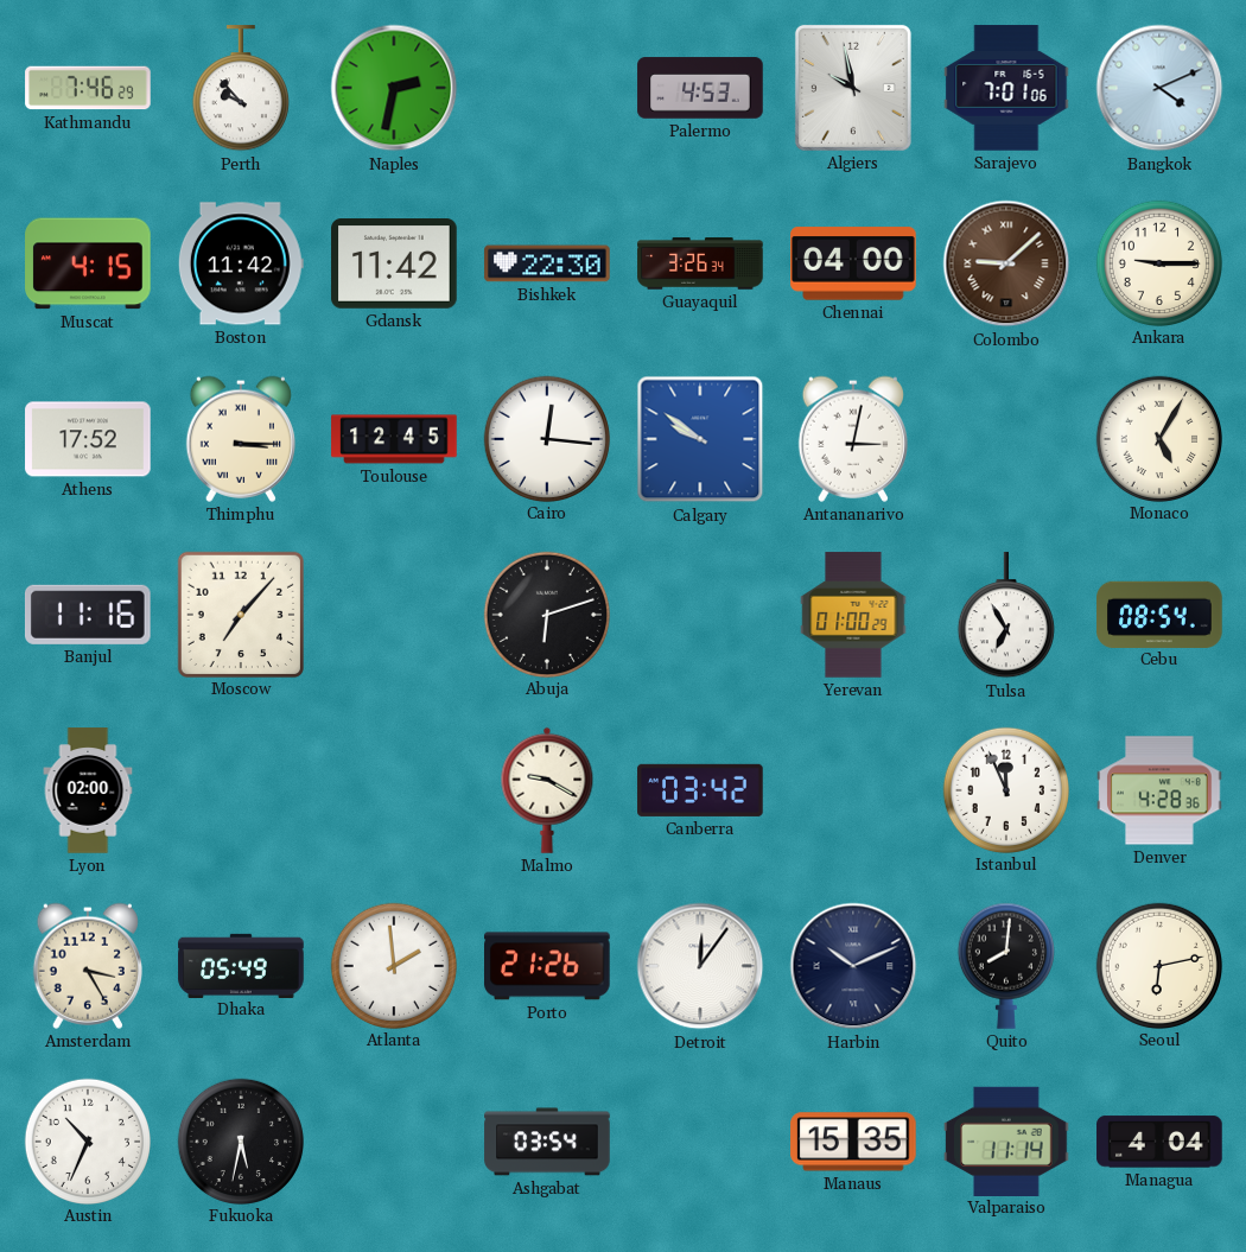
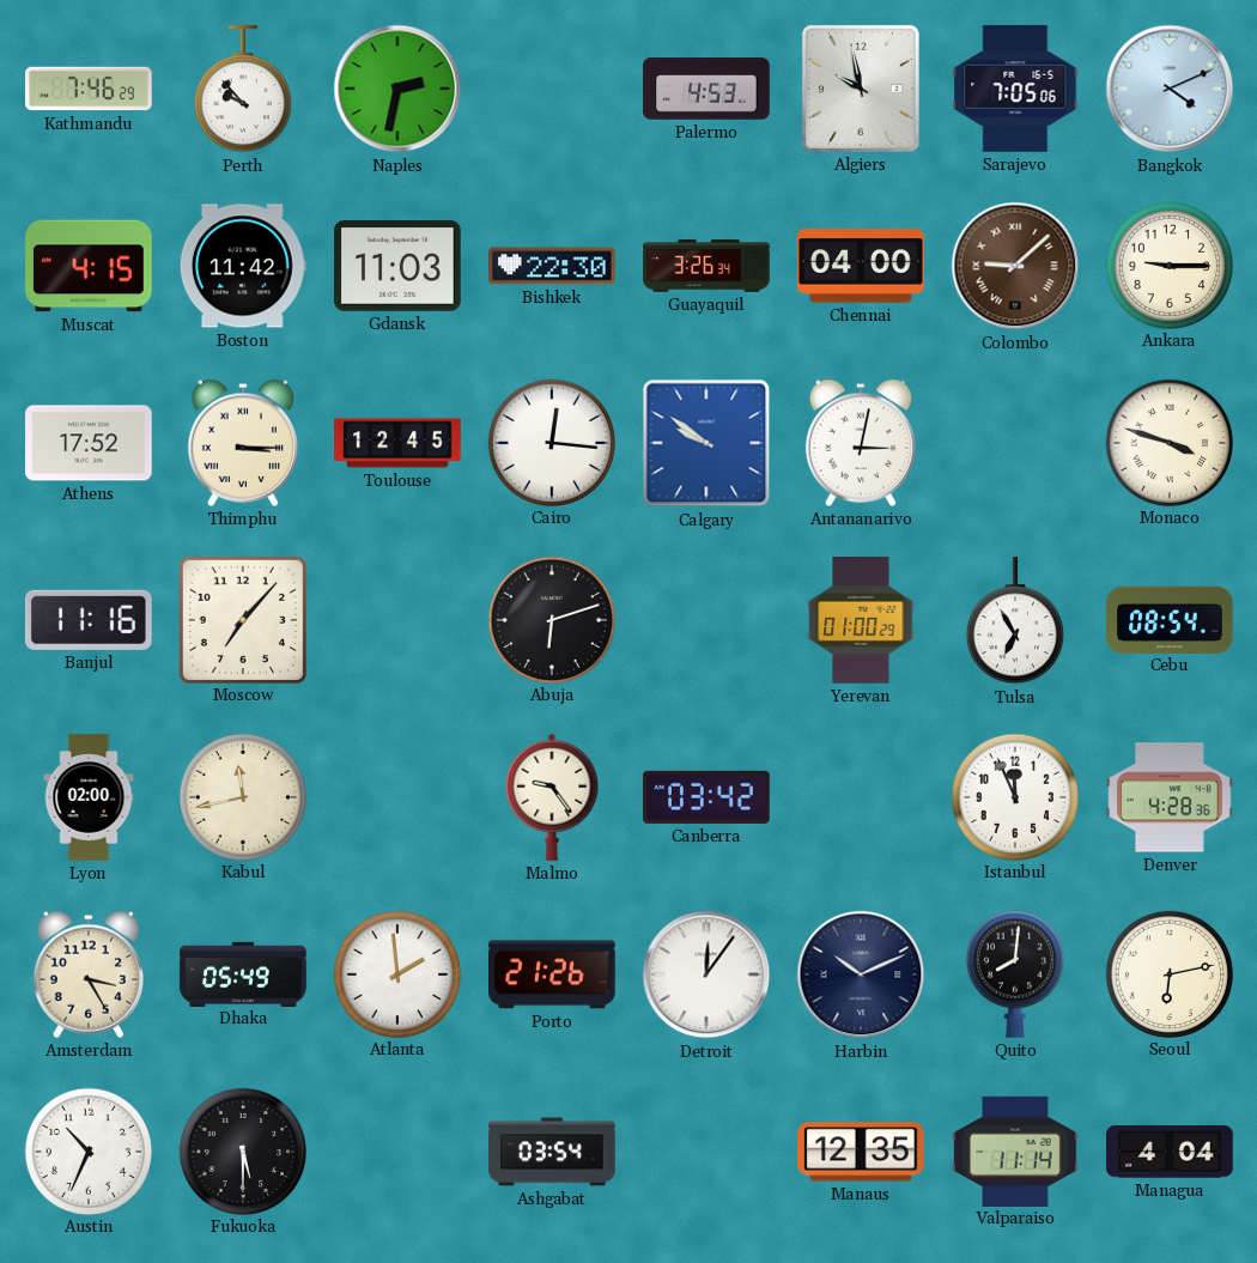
Sarajevo: 7:01 -> 7:05
Gdansk: 11:42 -> 11:03
Monaco: 5:05 -> 3:48
Kabul: none -> 11:43
Malmo: 9:20 -> 9:24
Fukuoka: 5:32 -> 5:30
Manaus: 15:35 -> 12:35
